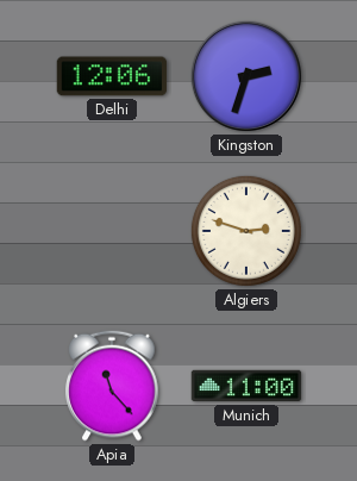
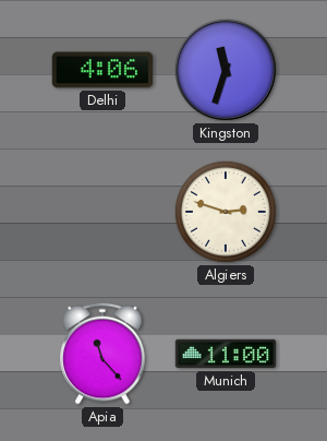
Delhi: 12:06 -> 4:06
Kingston: 2:33 -> 11:33
